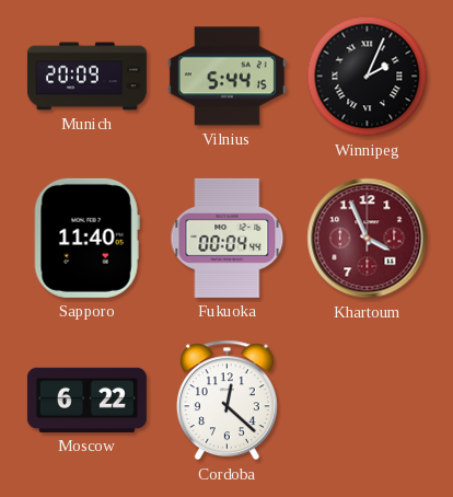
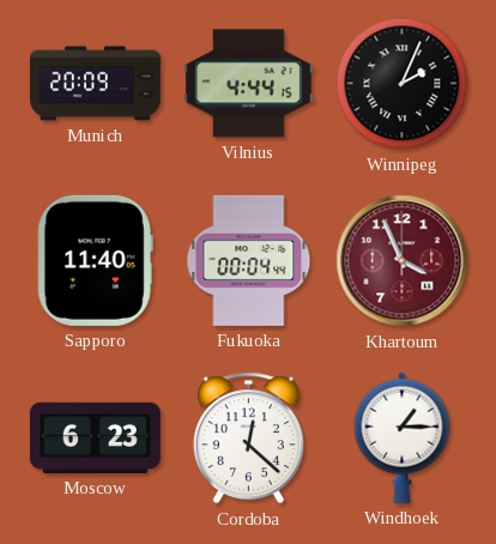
Vilnius: 5:44 -> 4:44
Moscow: 6:22 -> 6:23
Windhoek: none -> 1:15
